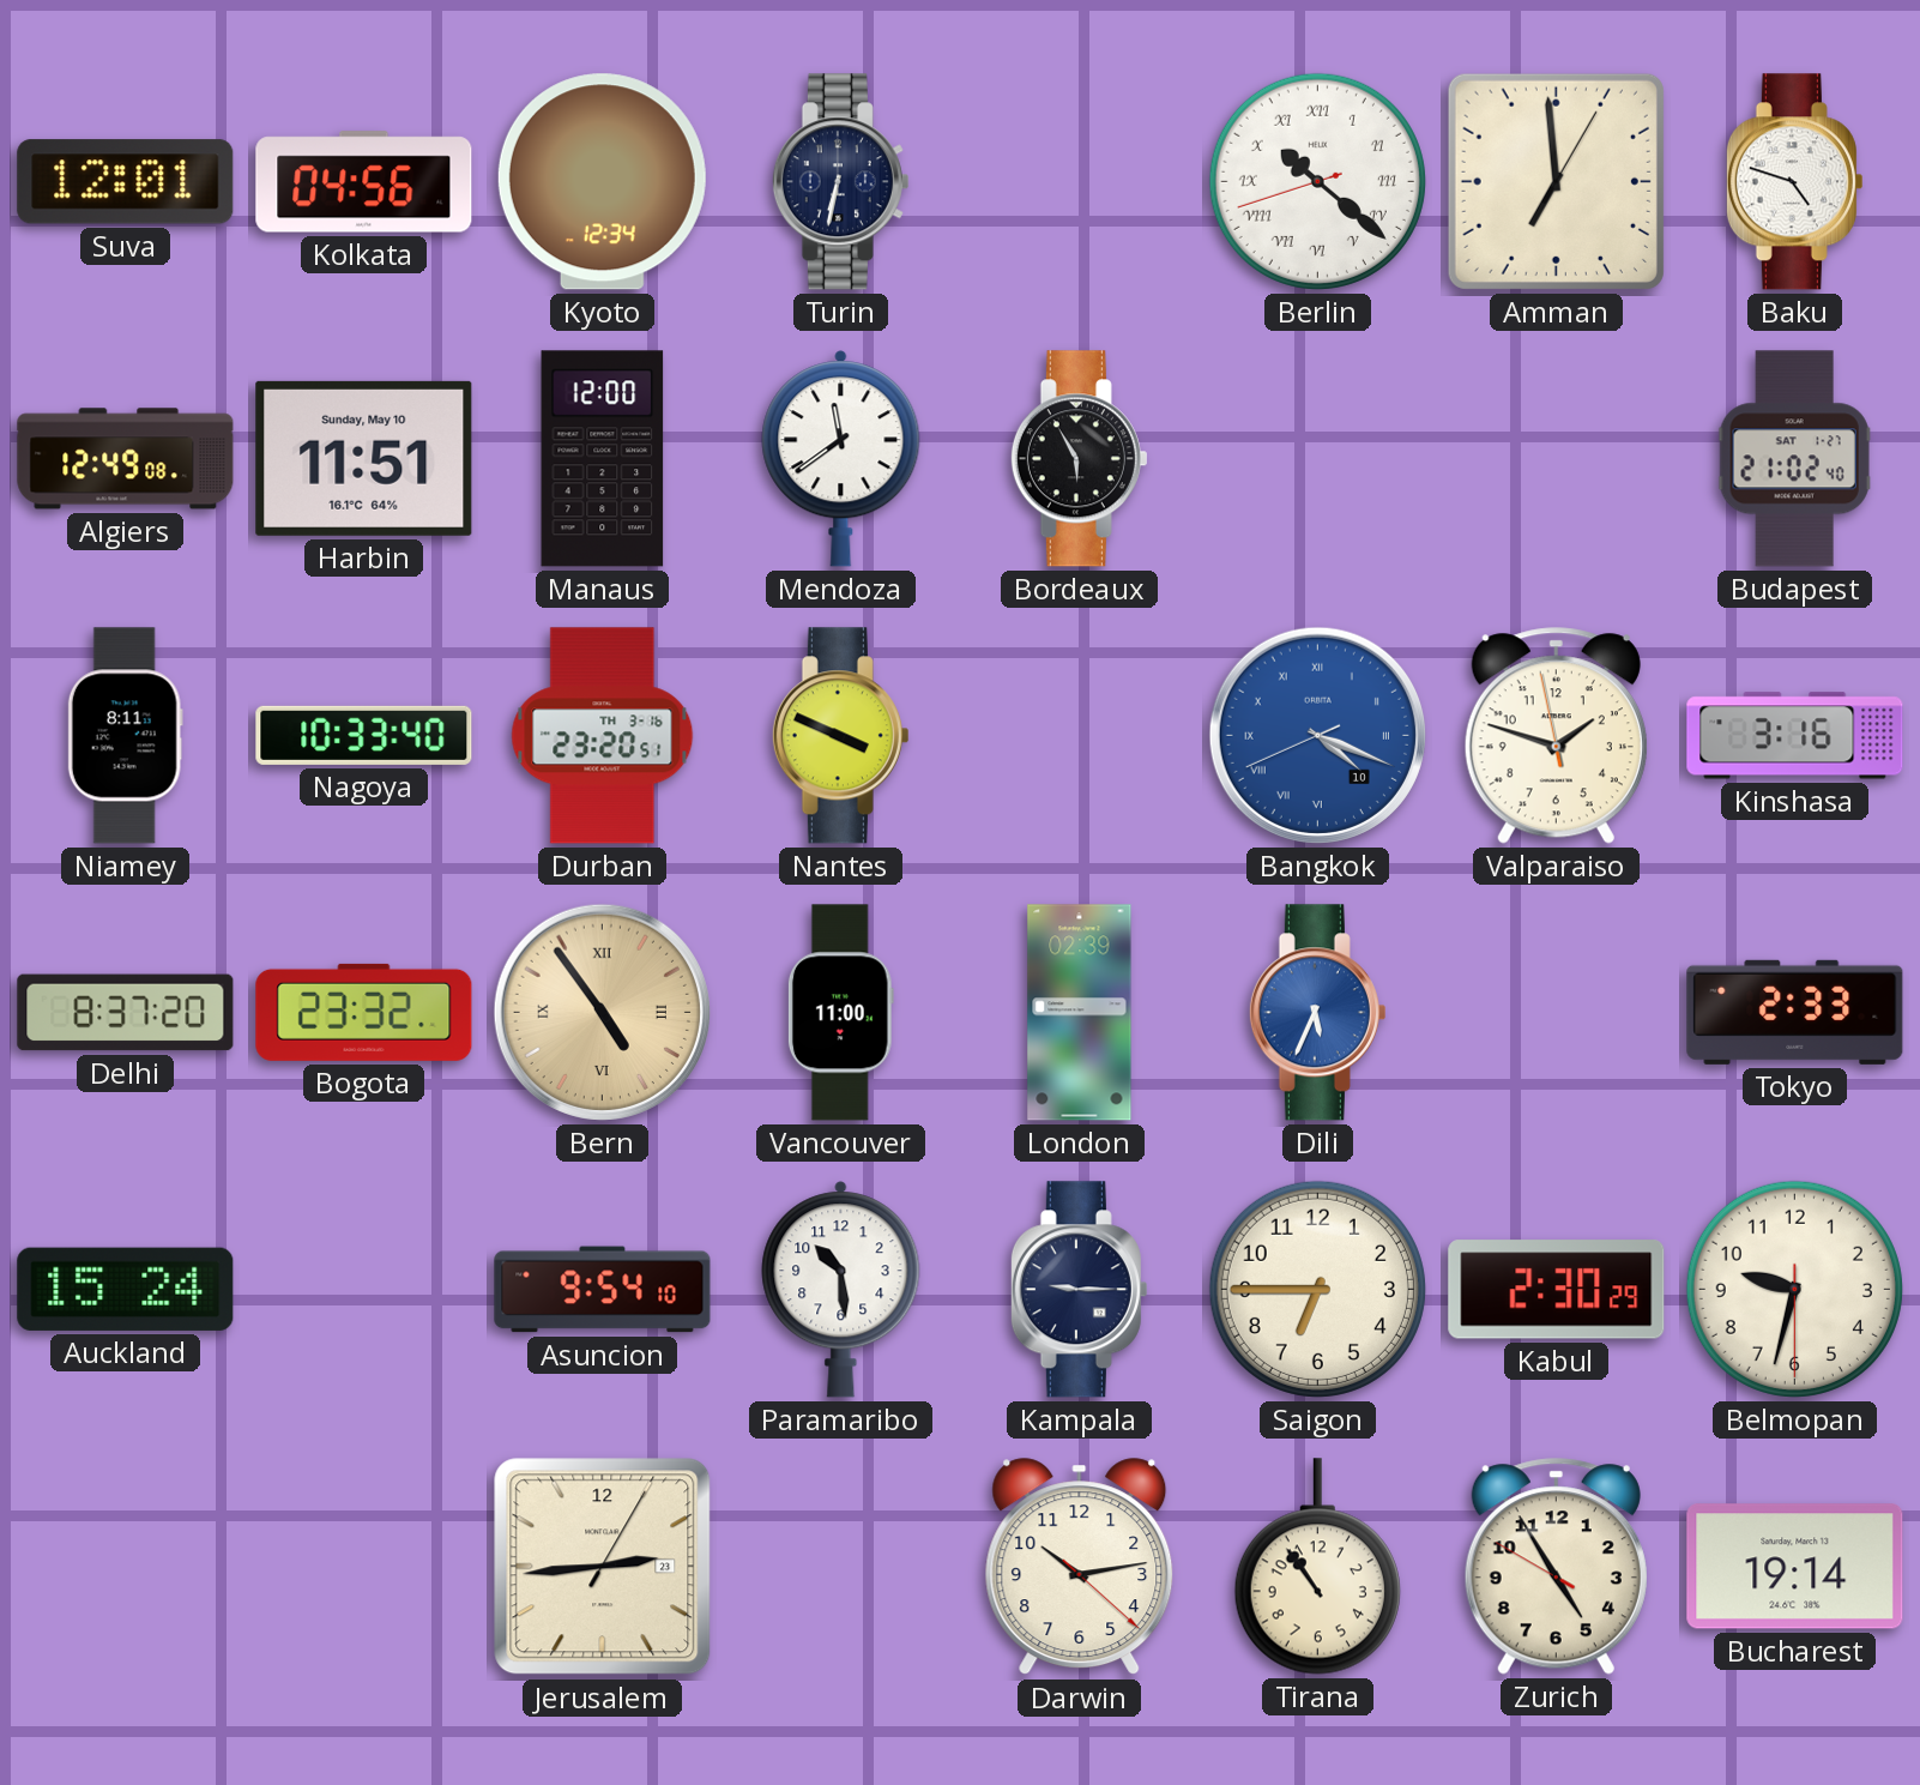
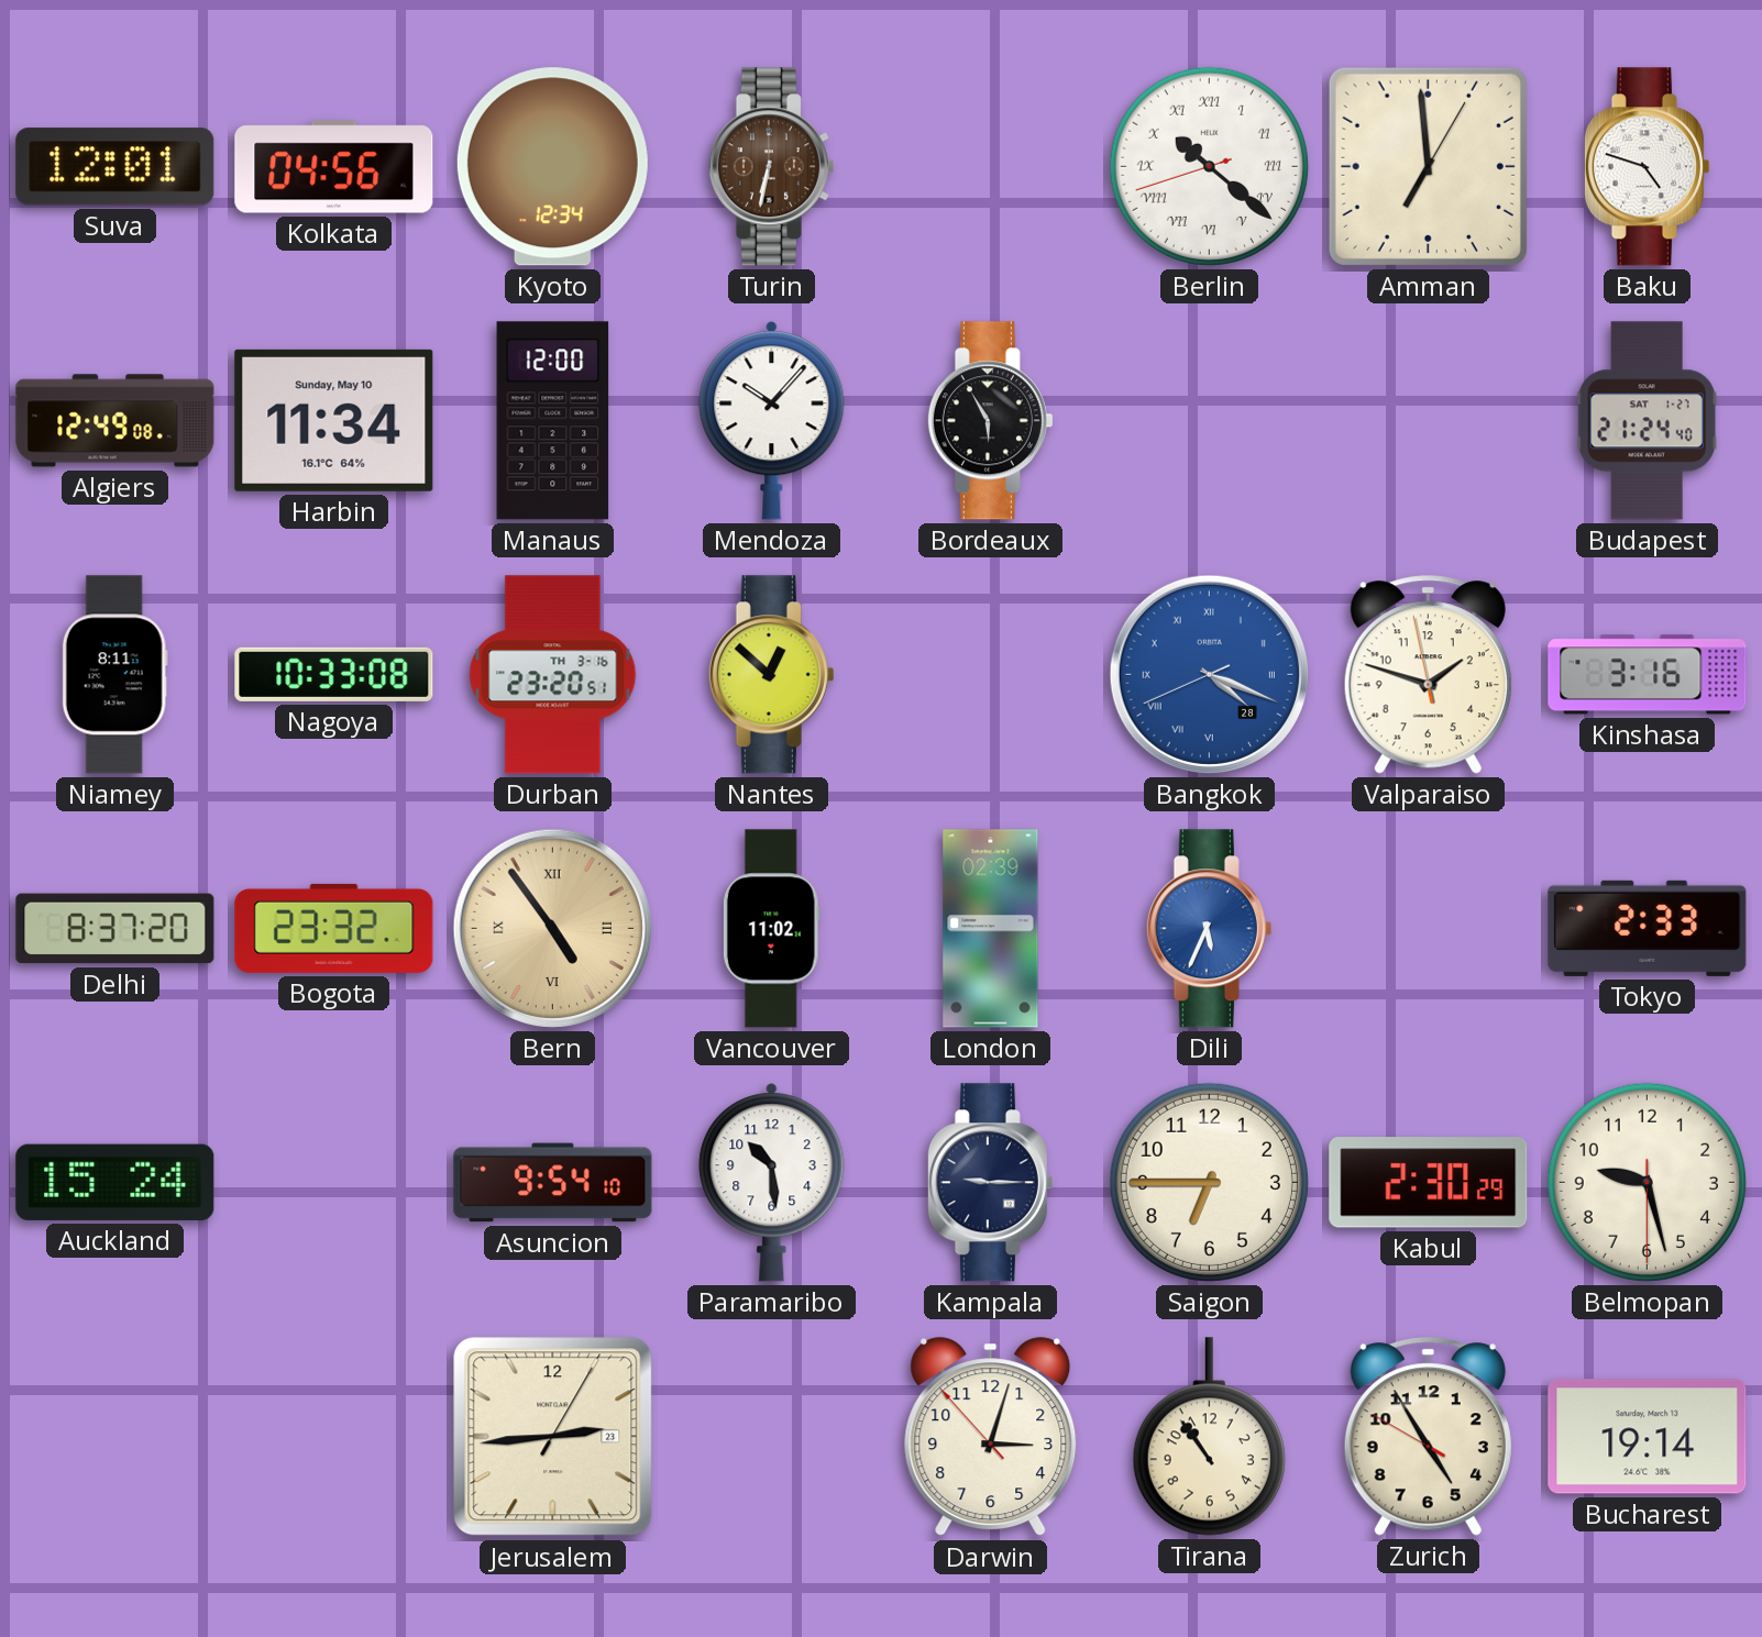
Turin dial: navy -> brown
Harbin: 11:51 -> 11:34
Mendoza: 11:39 -> 10:07
Budapest: 21:02 -> 21:24
Nagoya: 10:33:40 -> 10:33:08
Nantes: 3:49 -> 12:52
Bangkok date: 10 -> 28
Vancouver: 11:00 -> 11:02
Belmopan: 9:32 -> 9:27
Darwin: 10:13 -> 3:02
